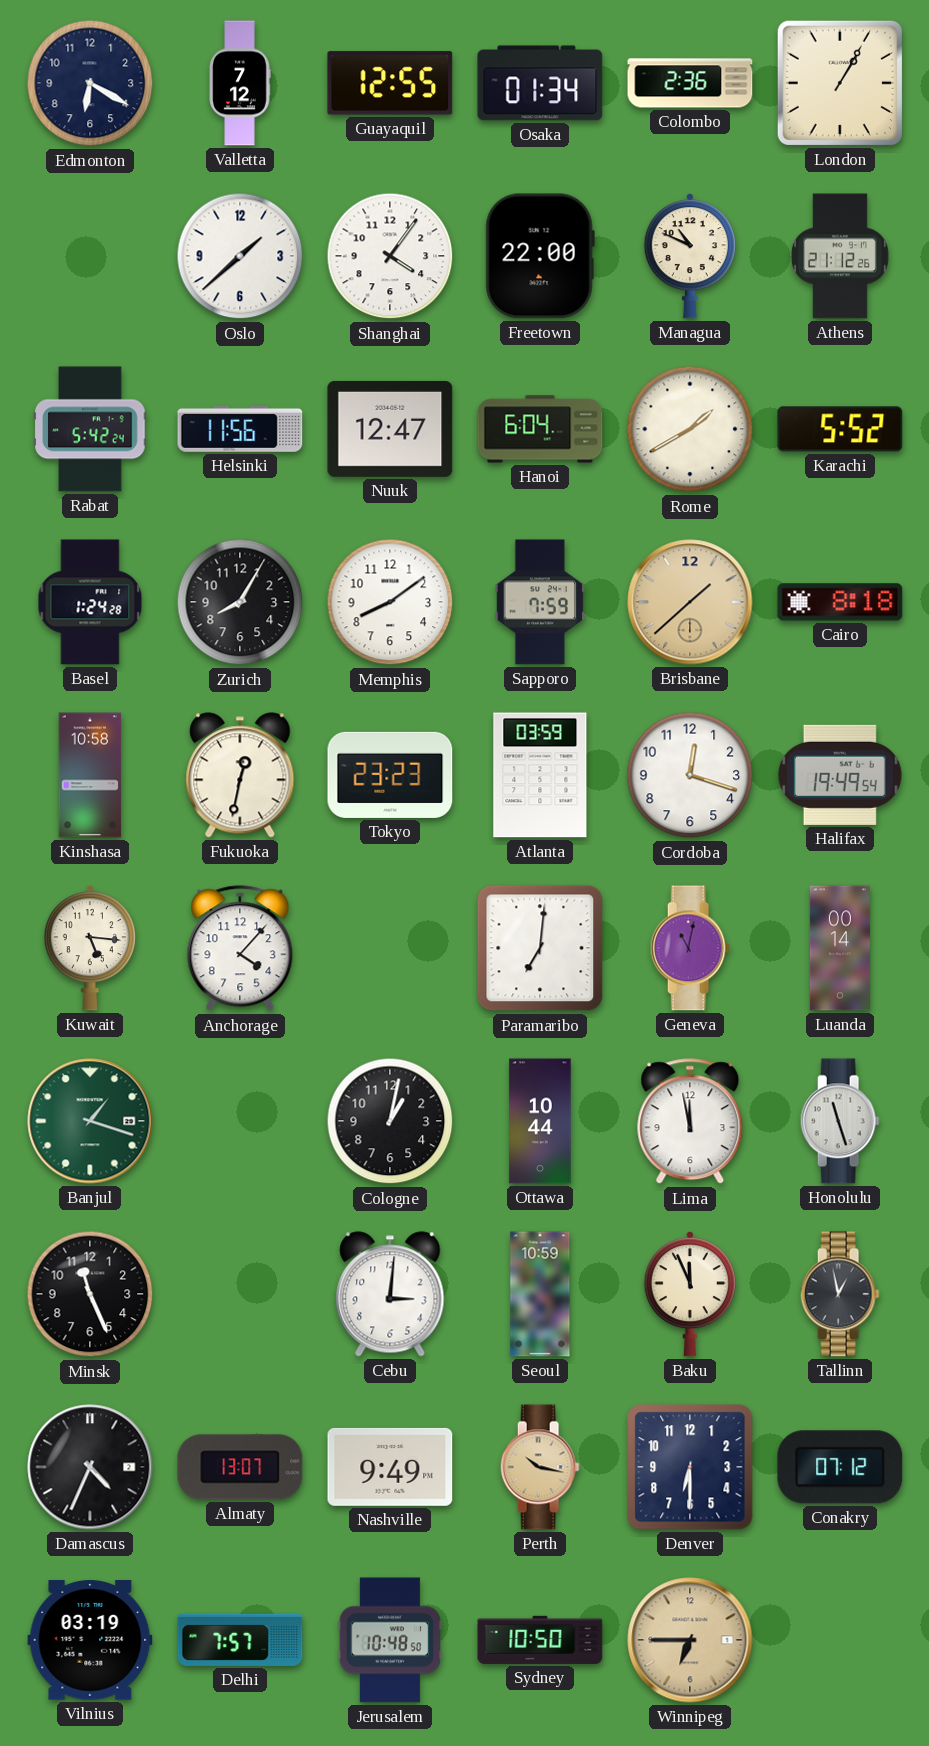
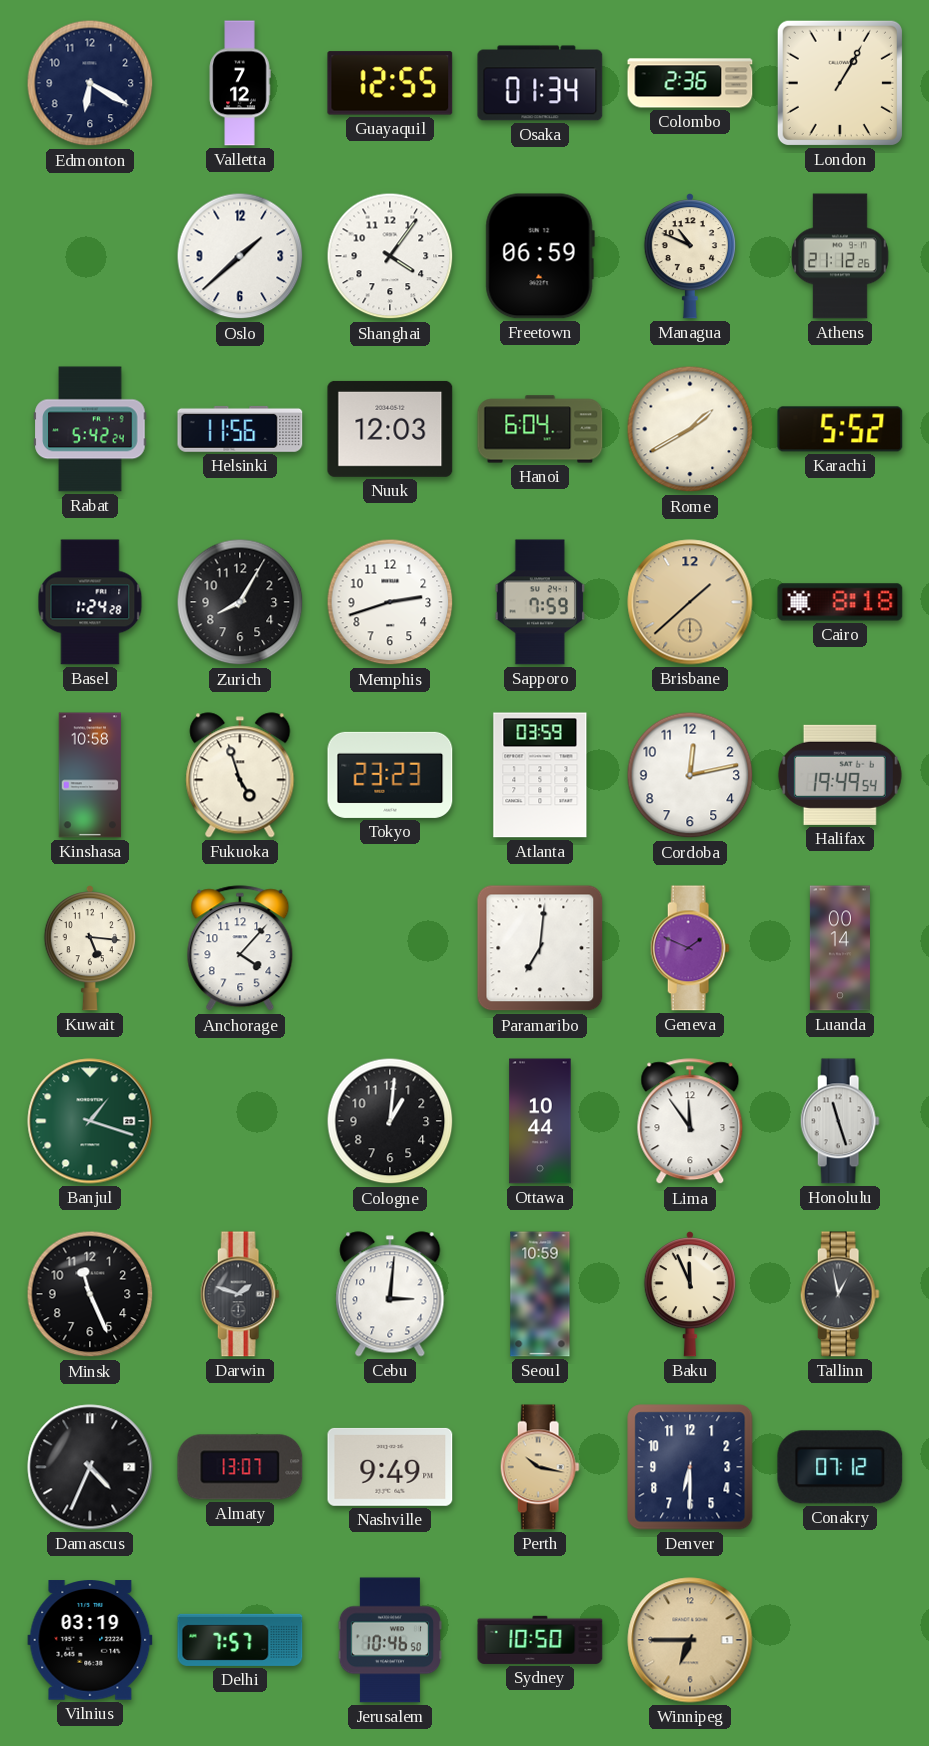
Freetown: 22:00 -> 06:59
Nuuk: 12:47 -> 12:03
Memphis: 8:09 -> 2:42
Fukuoka: 12:32 -> 4:57
Cordoba: 12:18 -> 12:13
Geneva: 11:02 -> 1:49
Cologne: 1:02 -> 1:01
Lima: 11:58 -> 11:54
Darwin: none -> 1:48
Jerusalem: 10:48 -> 10:46
